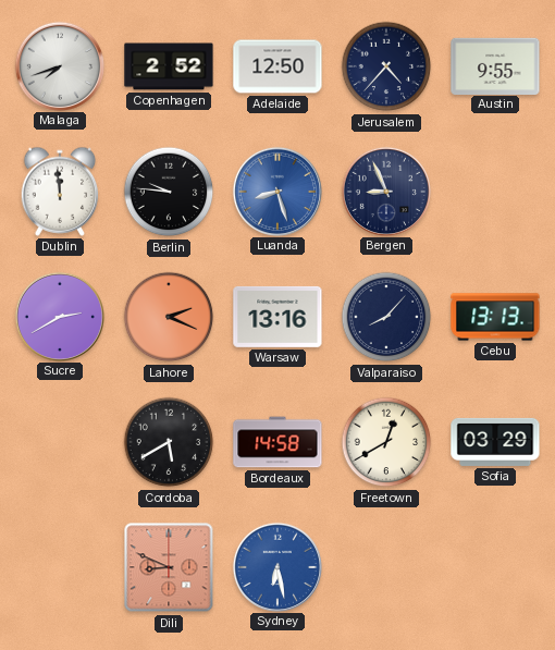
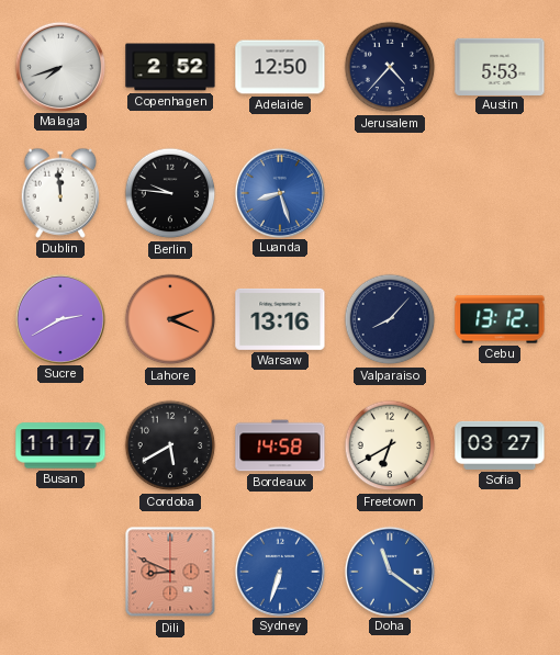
Austin: 9:55 -> 5:53
Bergen: 8:56 -> none
Cebu: 13:13 -> 13:12
Busan: none -> 11:17
Freetown: 12:40 -> 6:40
Sofia: 03:29 -> 03:27
Sydney: 6:28 -> 6:33
Doha: none -> 11:21
